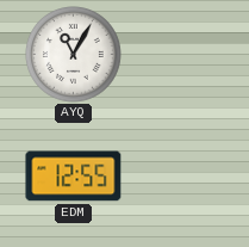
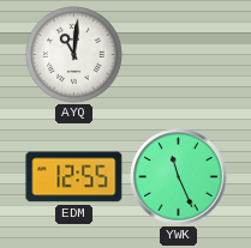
AYQ: 11:05 -> 11:01
YWK: none -> 11:26
